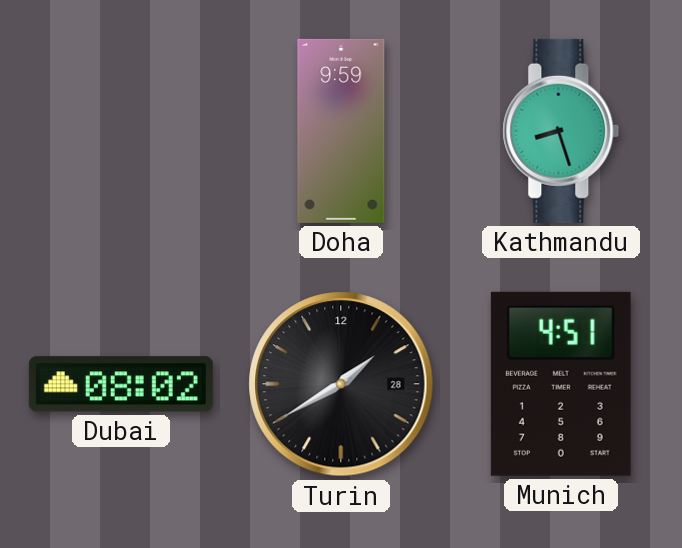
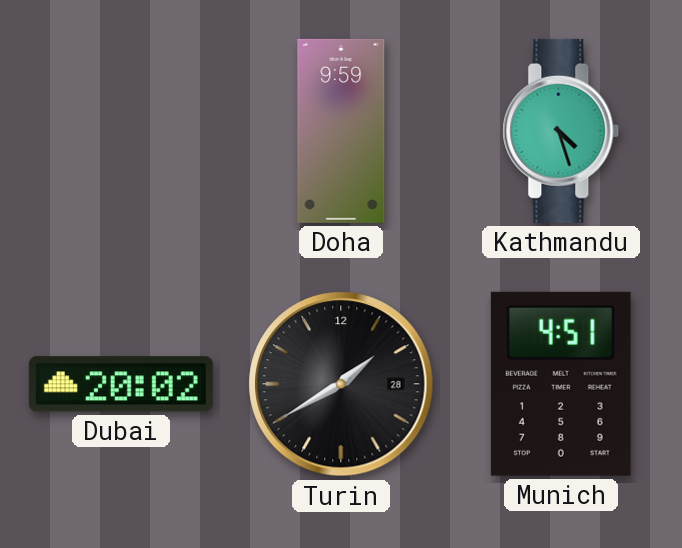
Kathmandu: 8:27 -> 4:27
Dubai: 08:02 -> 20:02
